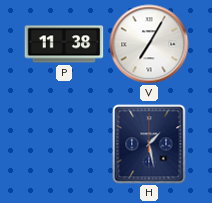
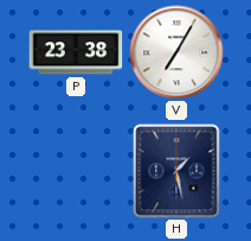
P: 11:38 -> 23:38
